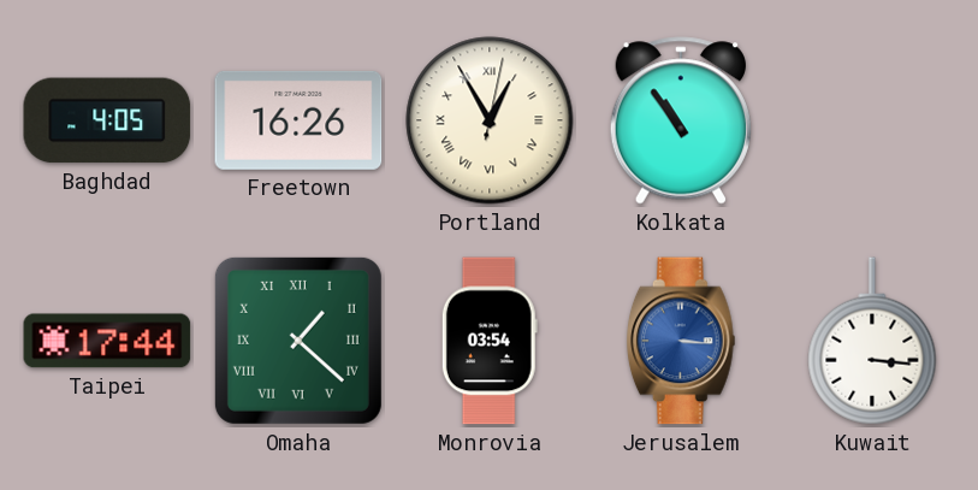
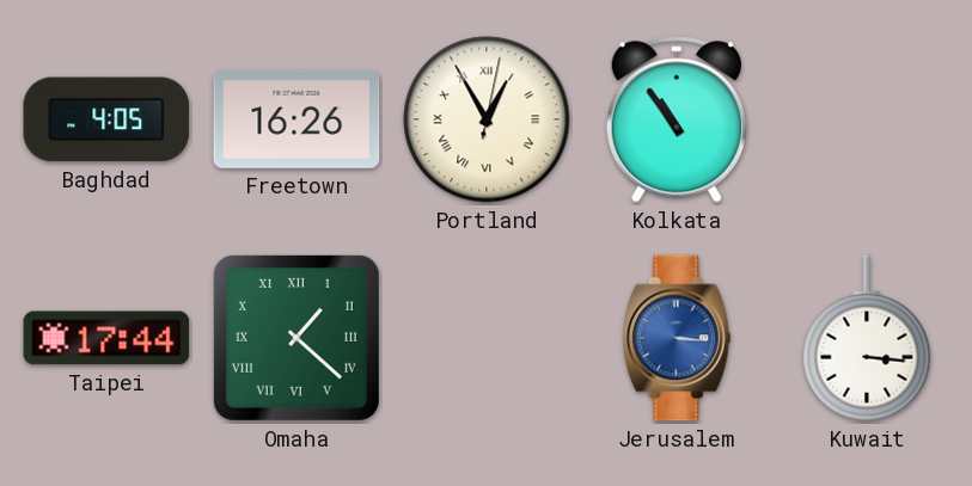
Monrovia: 03:54 -> none
